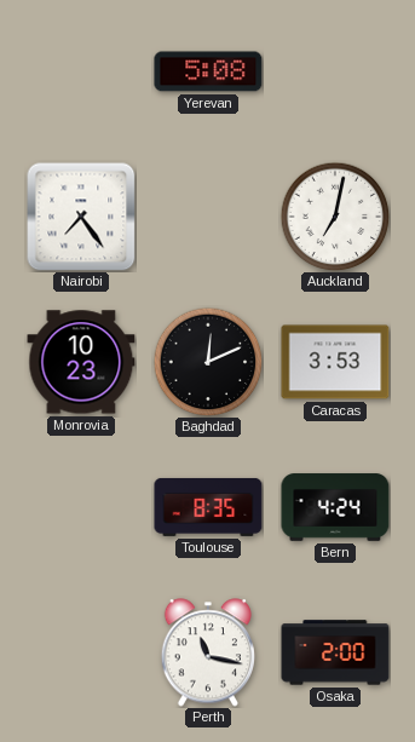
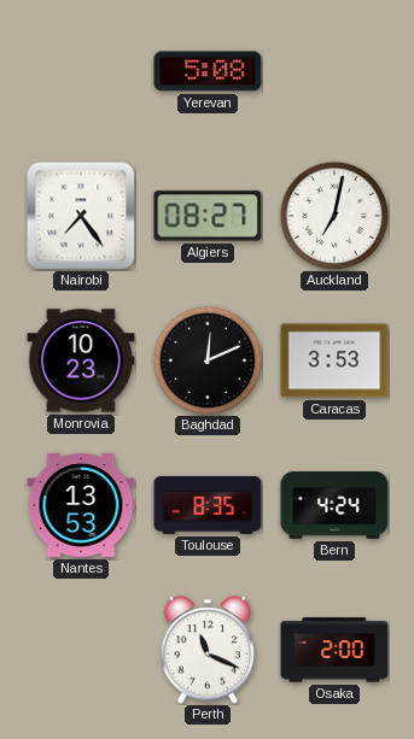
Algiers: none -> 08:27
Nantes: none -> 13:53
Perth: 11:17 -> 11:19
